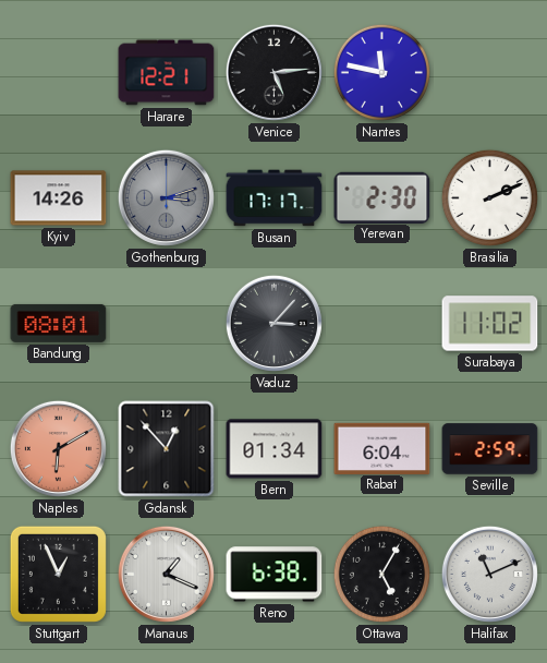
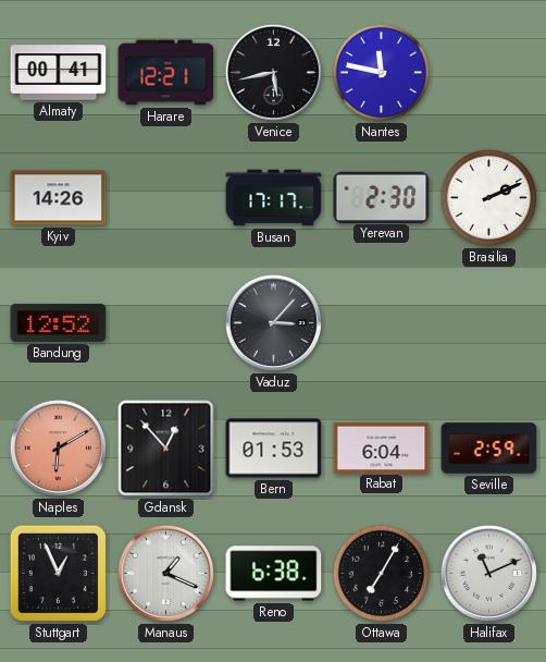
Almaty: none -> 00:41
Venice: 5:14 -> 5:43
Gothenburg: 3:12 -> none
Bandung: 08:01 -> 12:52
Surabaya: 11:02 -> none
Bern: 01:34 -> 01:53
Ottawa: 5:05 -> 7:05
